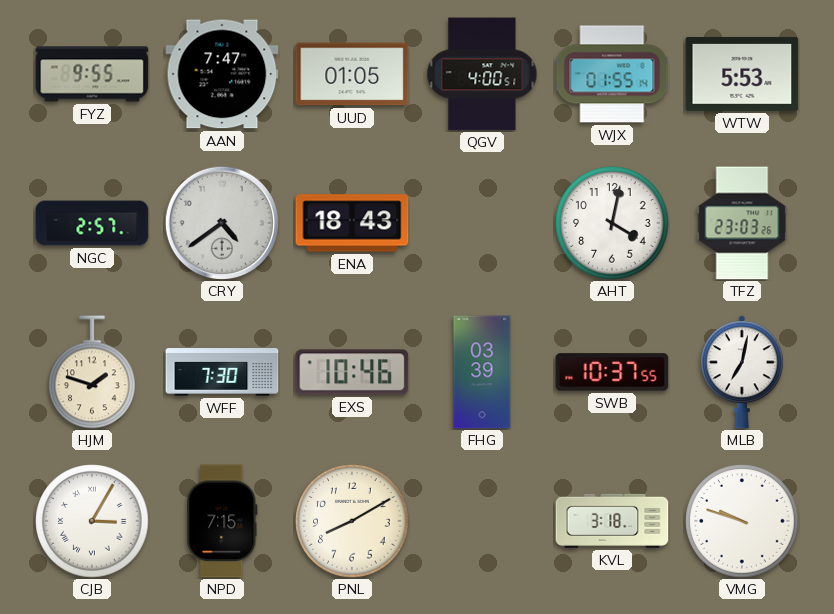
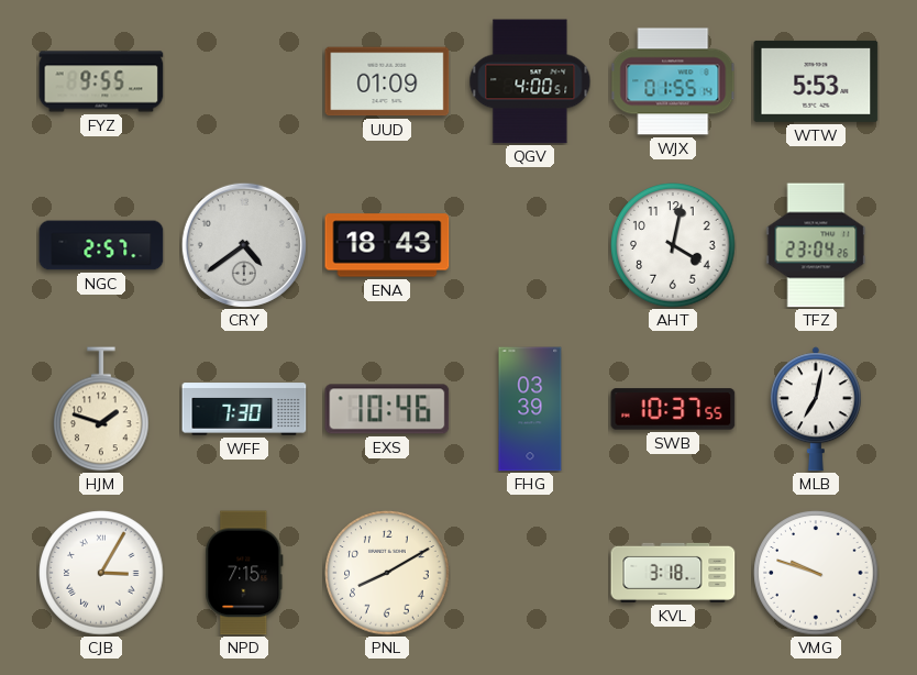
AAN: 7:47 -> none
UUD: 01:05 -> 01:09
TFZ: 23:03 -> 23:04
